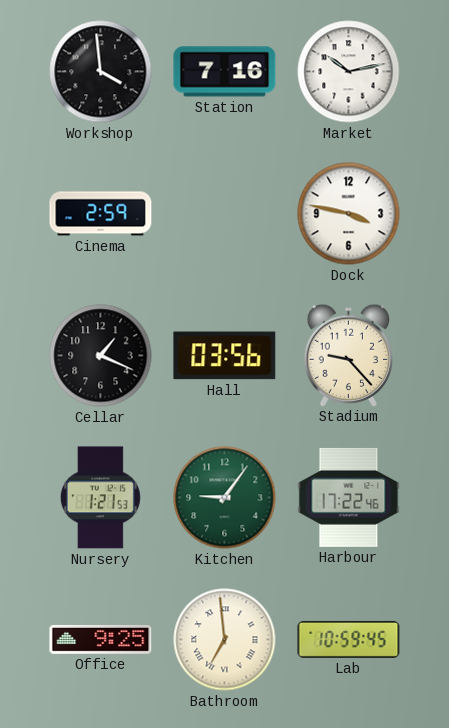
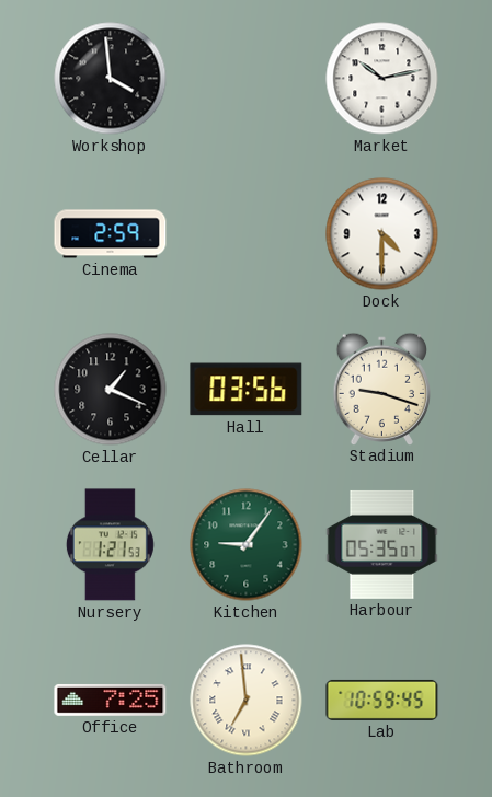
Station: 7:16 -> none
Dock: 3:47 -> 4:30
Stadium: 9:23 -> 9:18
Harbour: 17:22 -> 05:35
Office: 9:25 -> 7:25
